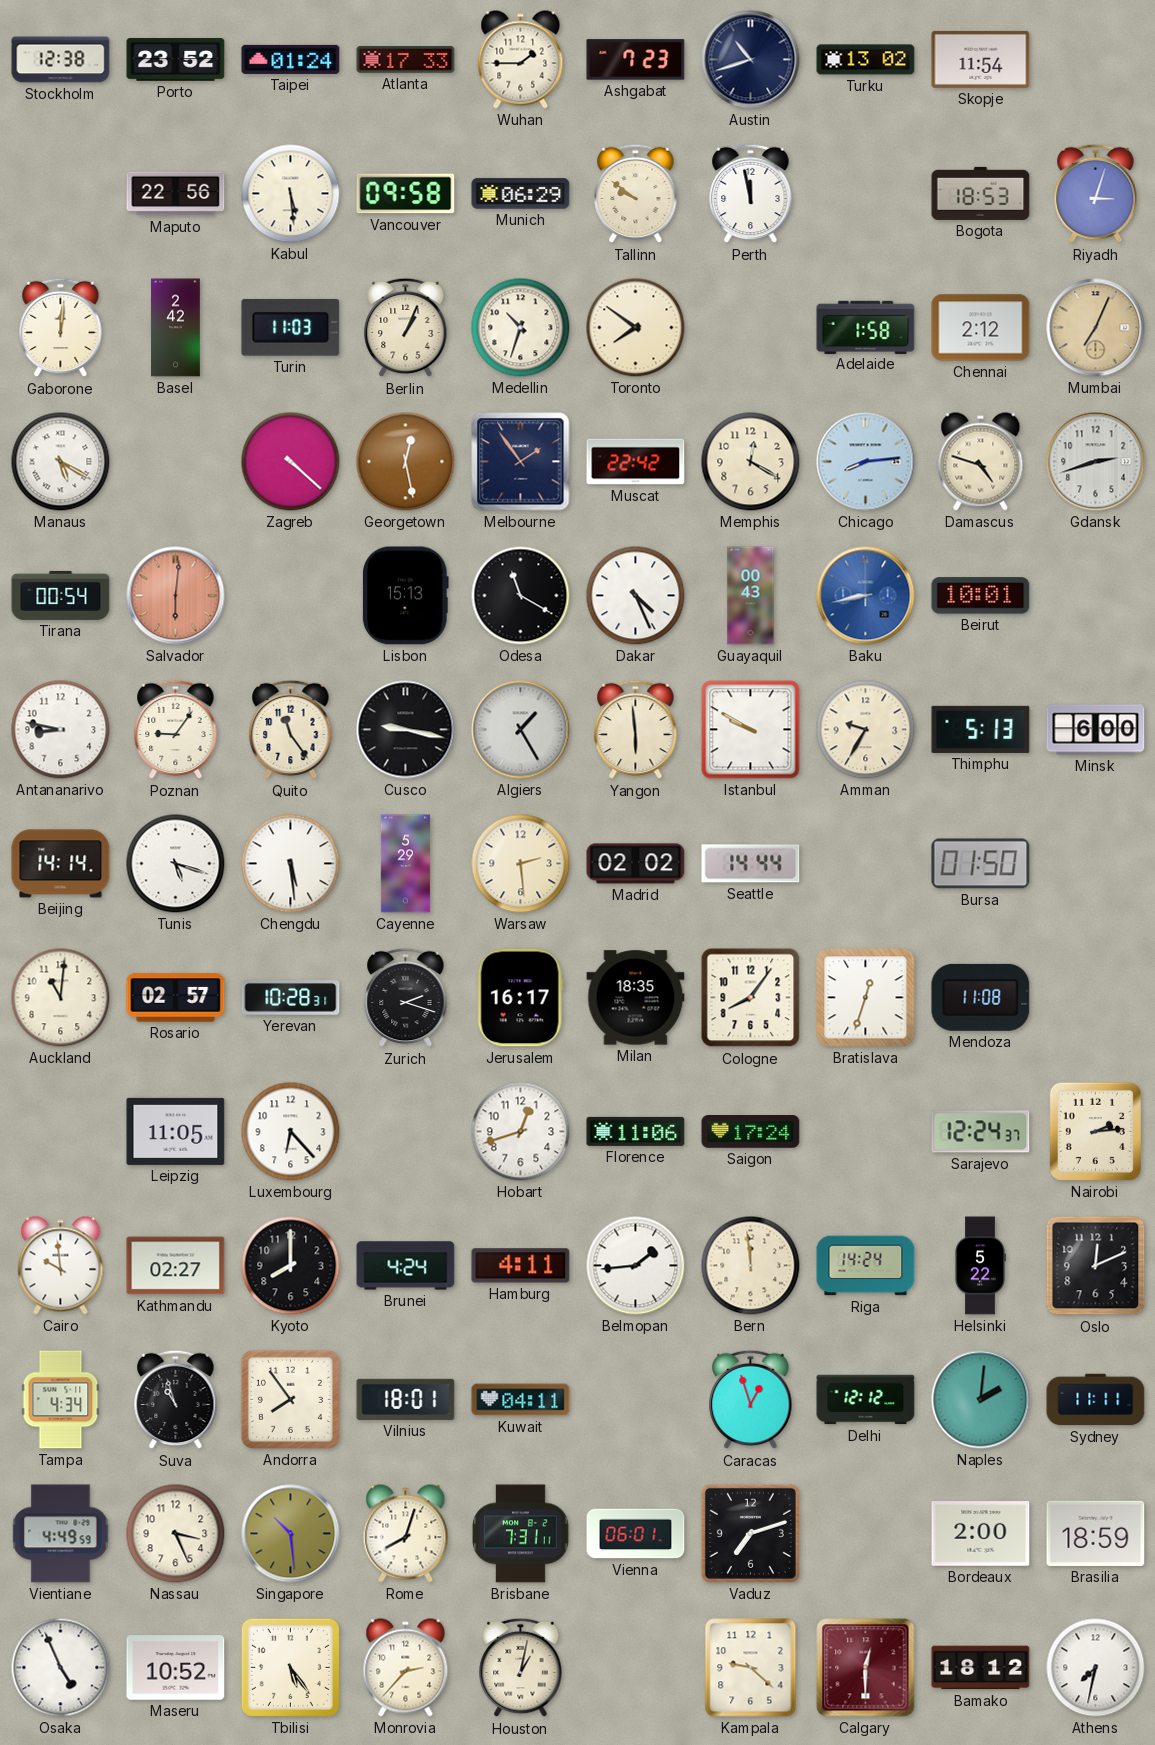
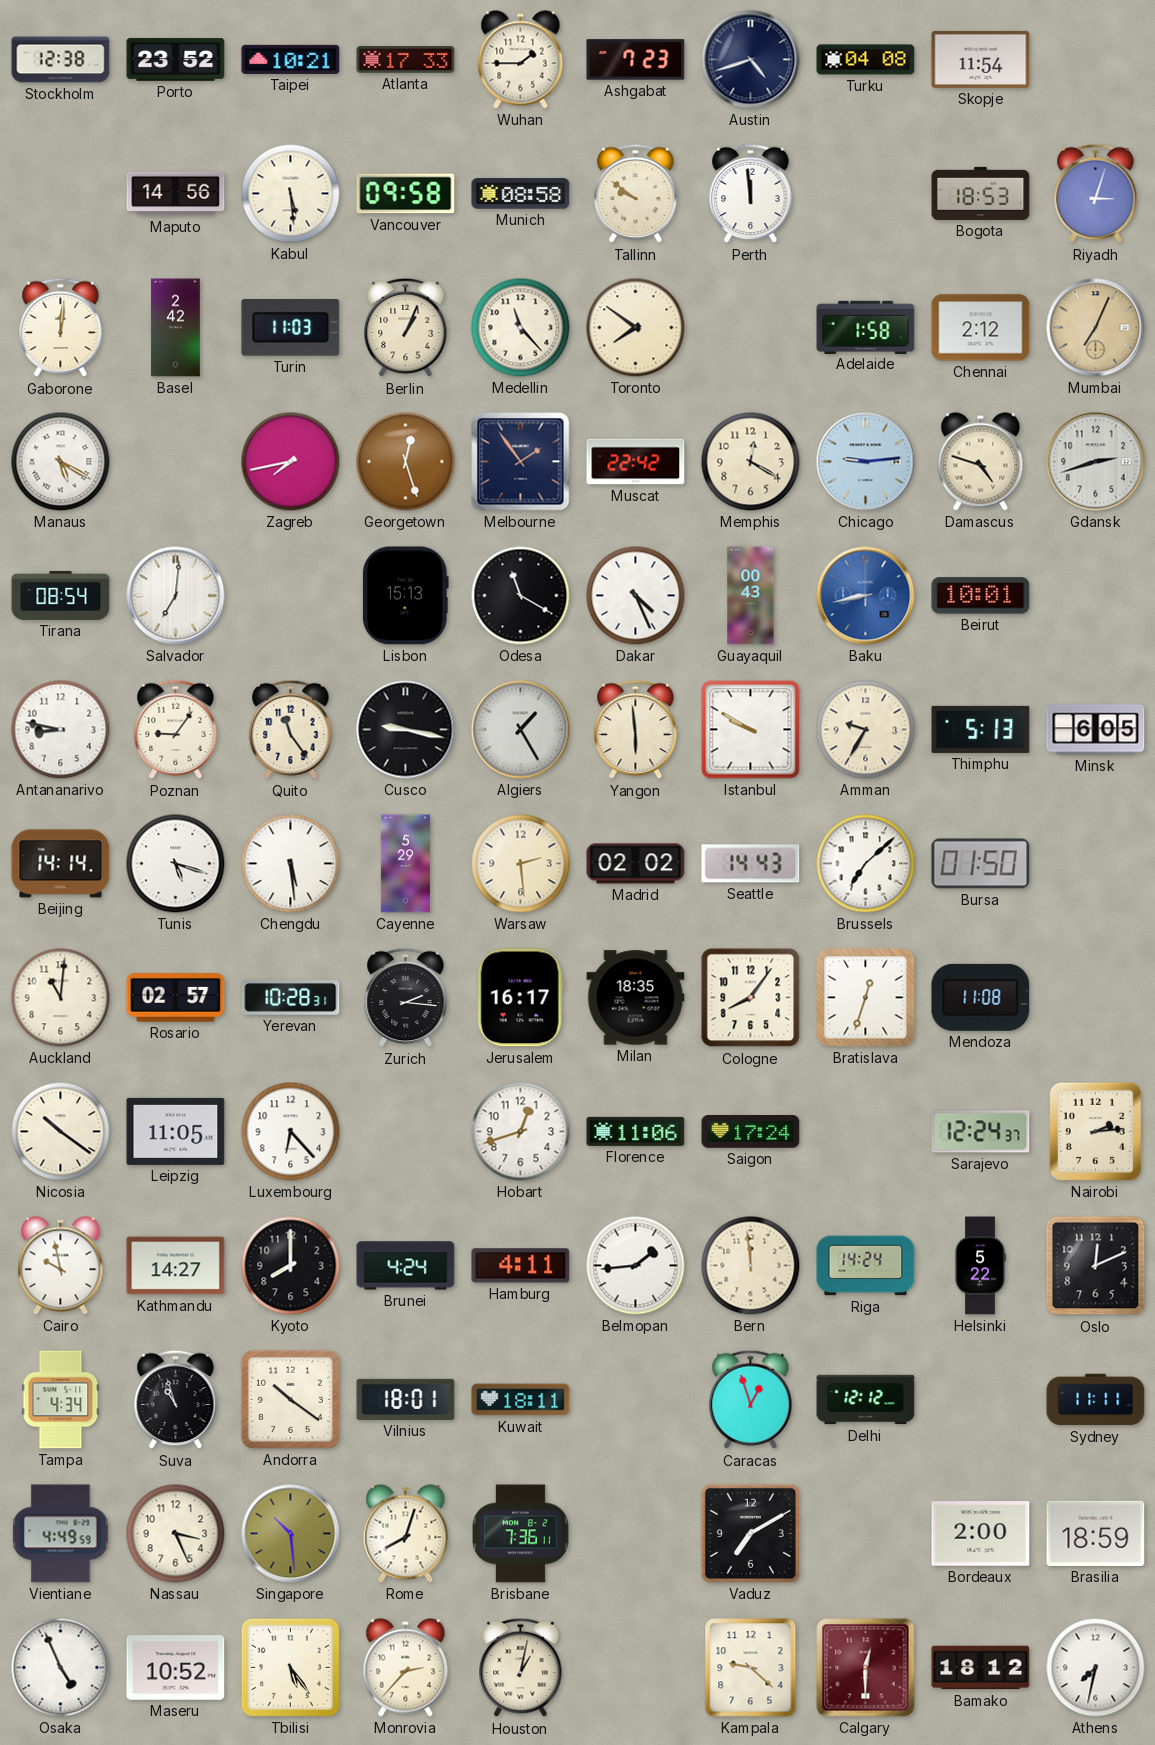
Taipei: 01:24 -> 10:21
Austin: 10:42 -> 4:42
Turku: 13:02 -> 04:08
Maputo: 22:56 -> 14:56
Munich: 06:29 -> 08:58
Perth: 11:58 -> 11:59
Medellin: 10:33 -> 11:23
Zagreb: 4:22 -> 7:43
Georgetown: 12:28 -> 12:27
Chicago: 8:14 -> 9:14
Tirana: 00:54 -> 08:54
Salvador: 6:01 -> 7:01
Salvador dial: salmon -> white
Minsk: 6:00 -> 6:05
Seattle: 14:44 -> 14:43
Brussels: none -> 7:08
Zurich: 2:18 -> 2:16
Nicosia: none -> 10:21
Cairo: 9:59 -> 9:58
Kathmandu: 02:27 -> 14:27
Andorra: 7:54 -> 10:21
Kuwait: 04:11 -> 18:11
Naples: 2:01 -> none
Brisbane: 7:31 -> 7:36
Vienna: 06:01 -> none
Vaduz: 7:12 -> 7:10
